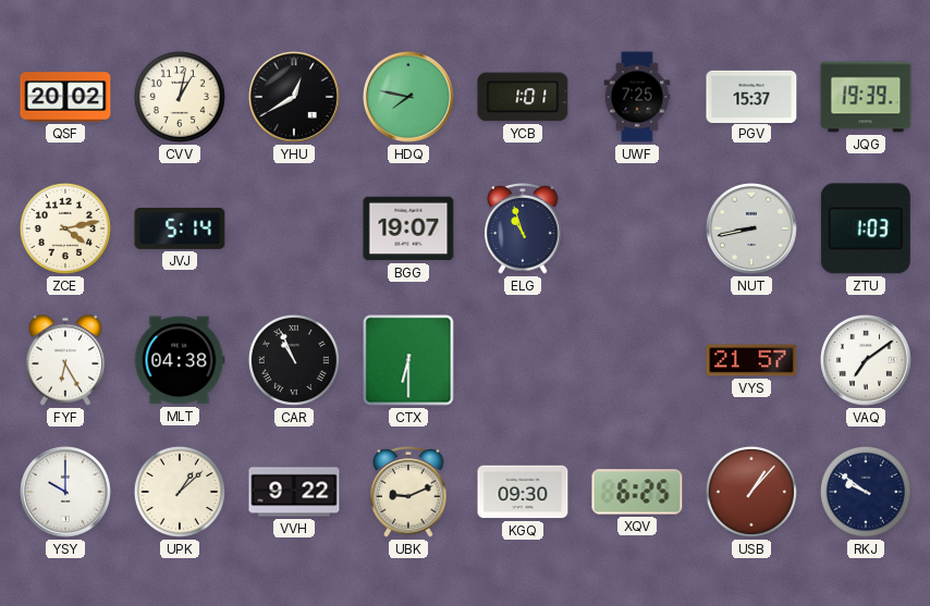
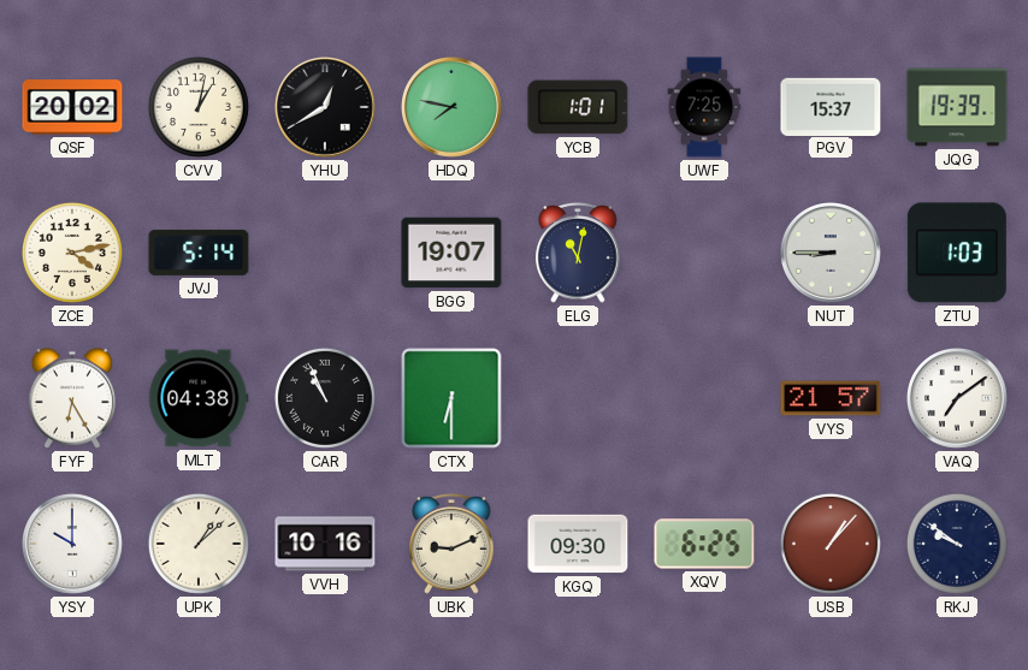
ELG: 10:57 -> 11:02
NUT: 8:43 -> 8:45
VVH: 9:22 -> 10:16
